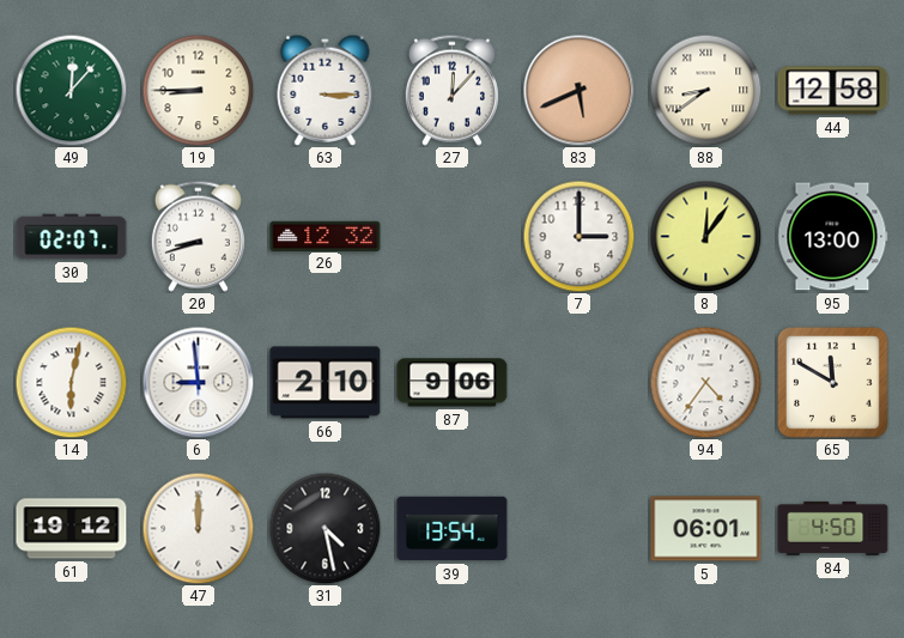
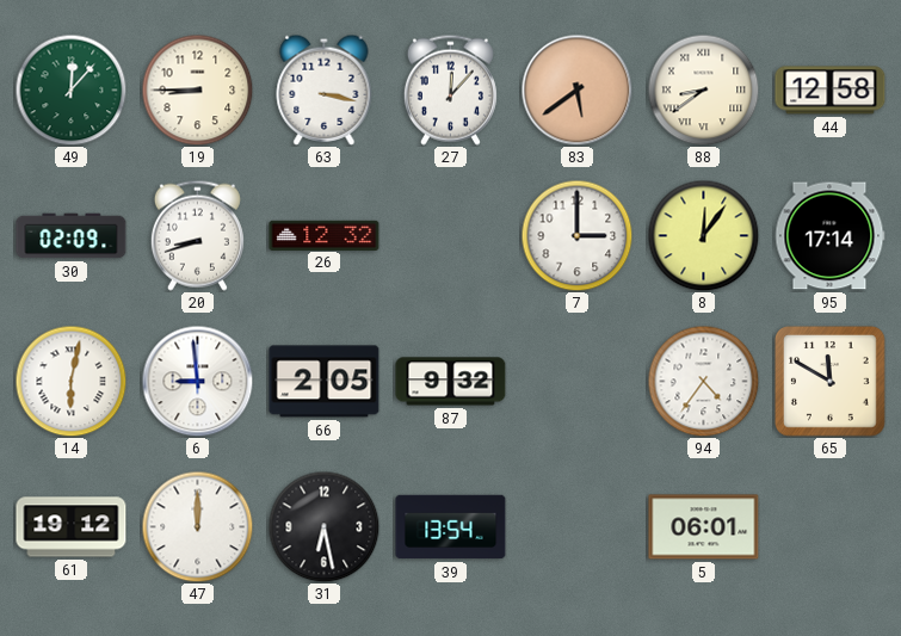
63: 3:15 -> 3:17
83: 5:41 -> 5:39
30: 02:07 -> 02:09
95: 13:00 -> 17:14
66: 2:10 -> 2:05
87: 9:06 -> 9:32
31: 4:28 -> 6:28
84: 4:50 -> none
